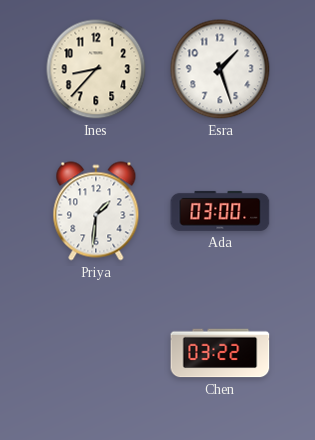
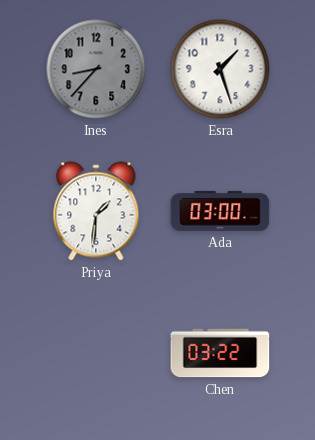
Ines dial: cream -> grey
